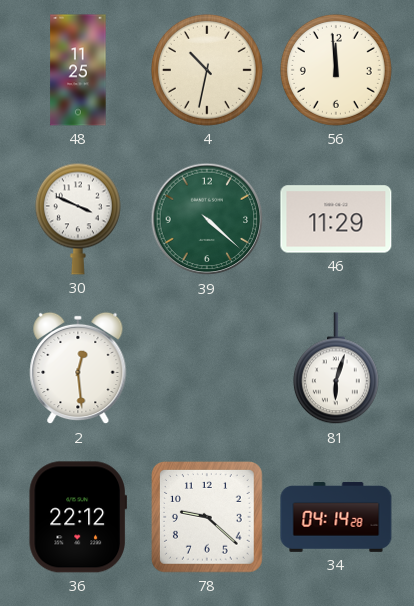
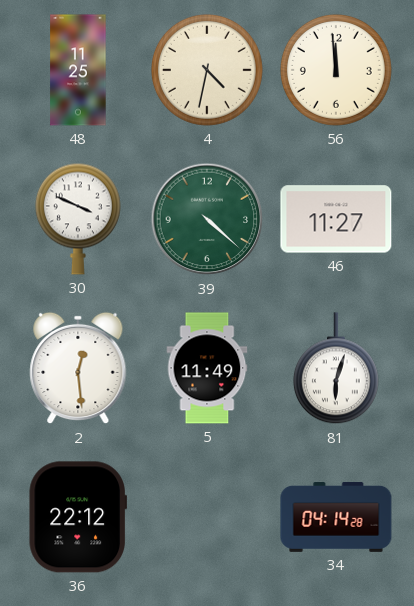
4: 10:32 -> 4:32
46: 11:29 -> 11:27
5: none -> 11:49
78: 9:22 -> none
